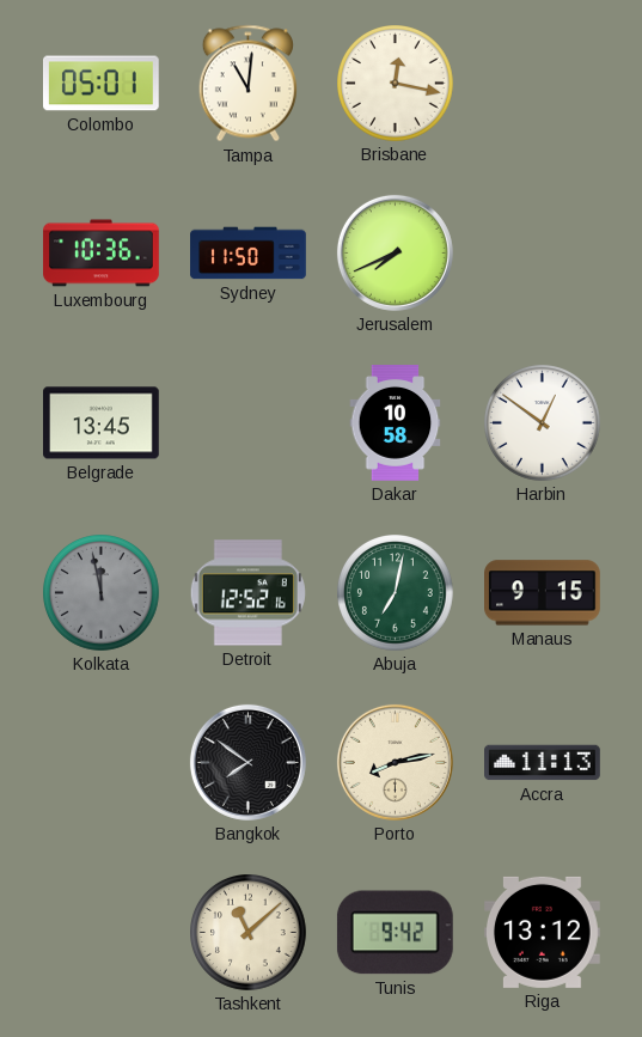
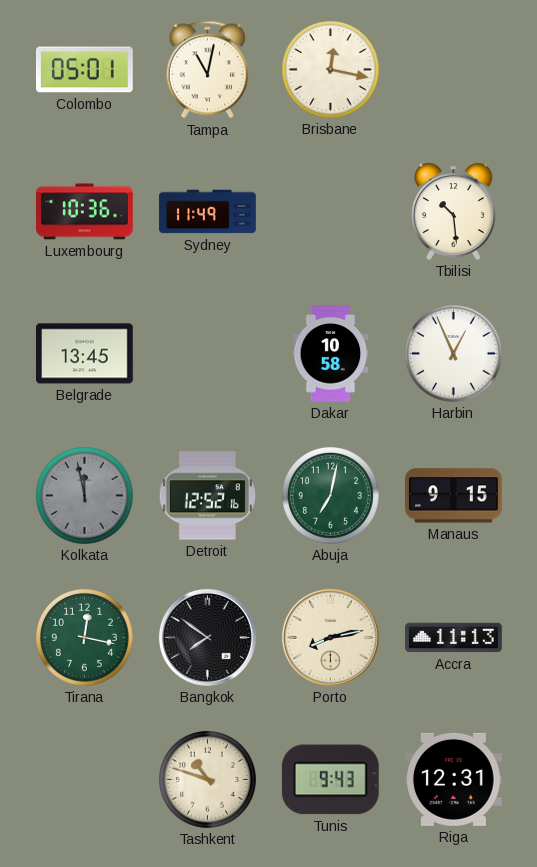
Tampa: 11:01 -> 11:02
Sydney: 11:50 -> 11:49
Jerusalem: 7:41 -> none
Tbilisi: none -> 10:29
Harbin: 12:51 -> 12:56
Tirana: none -> 12:17
Tashkent: 11:08 -> 10:48
Tunis: 9:42 -> 9:43
Riga: 13:12 -> 12:31
